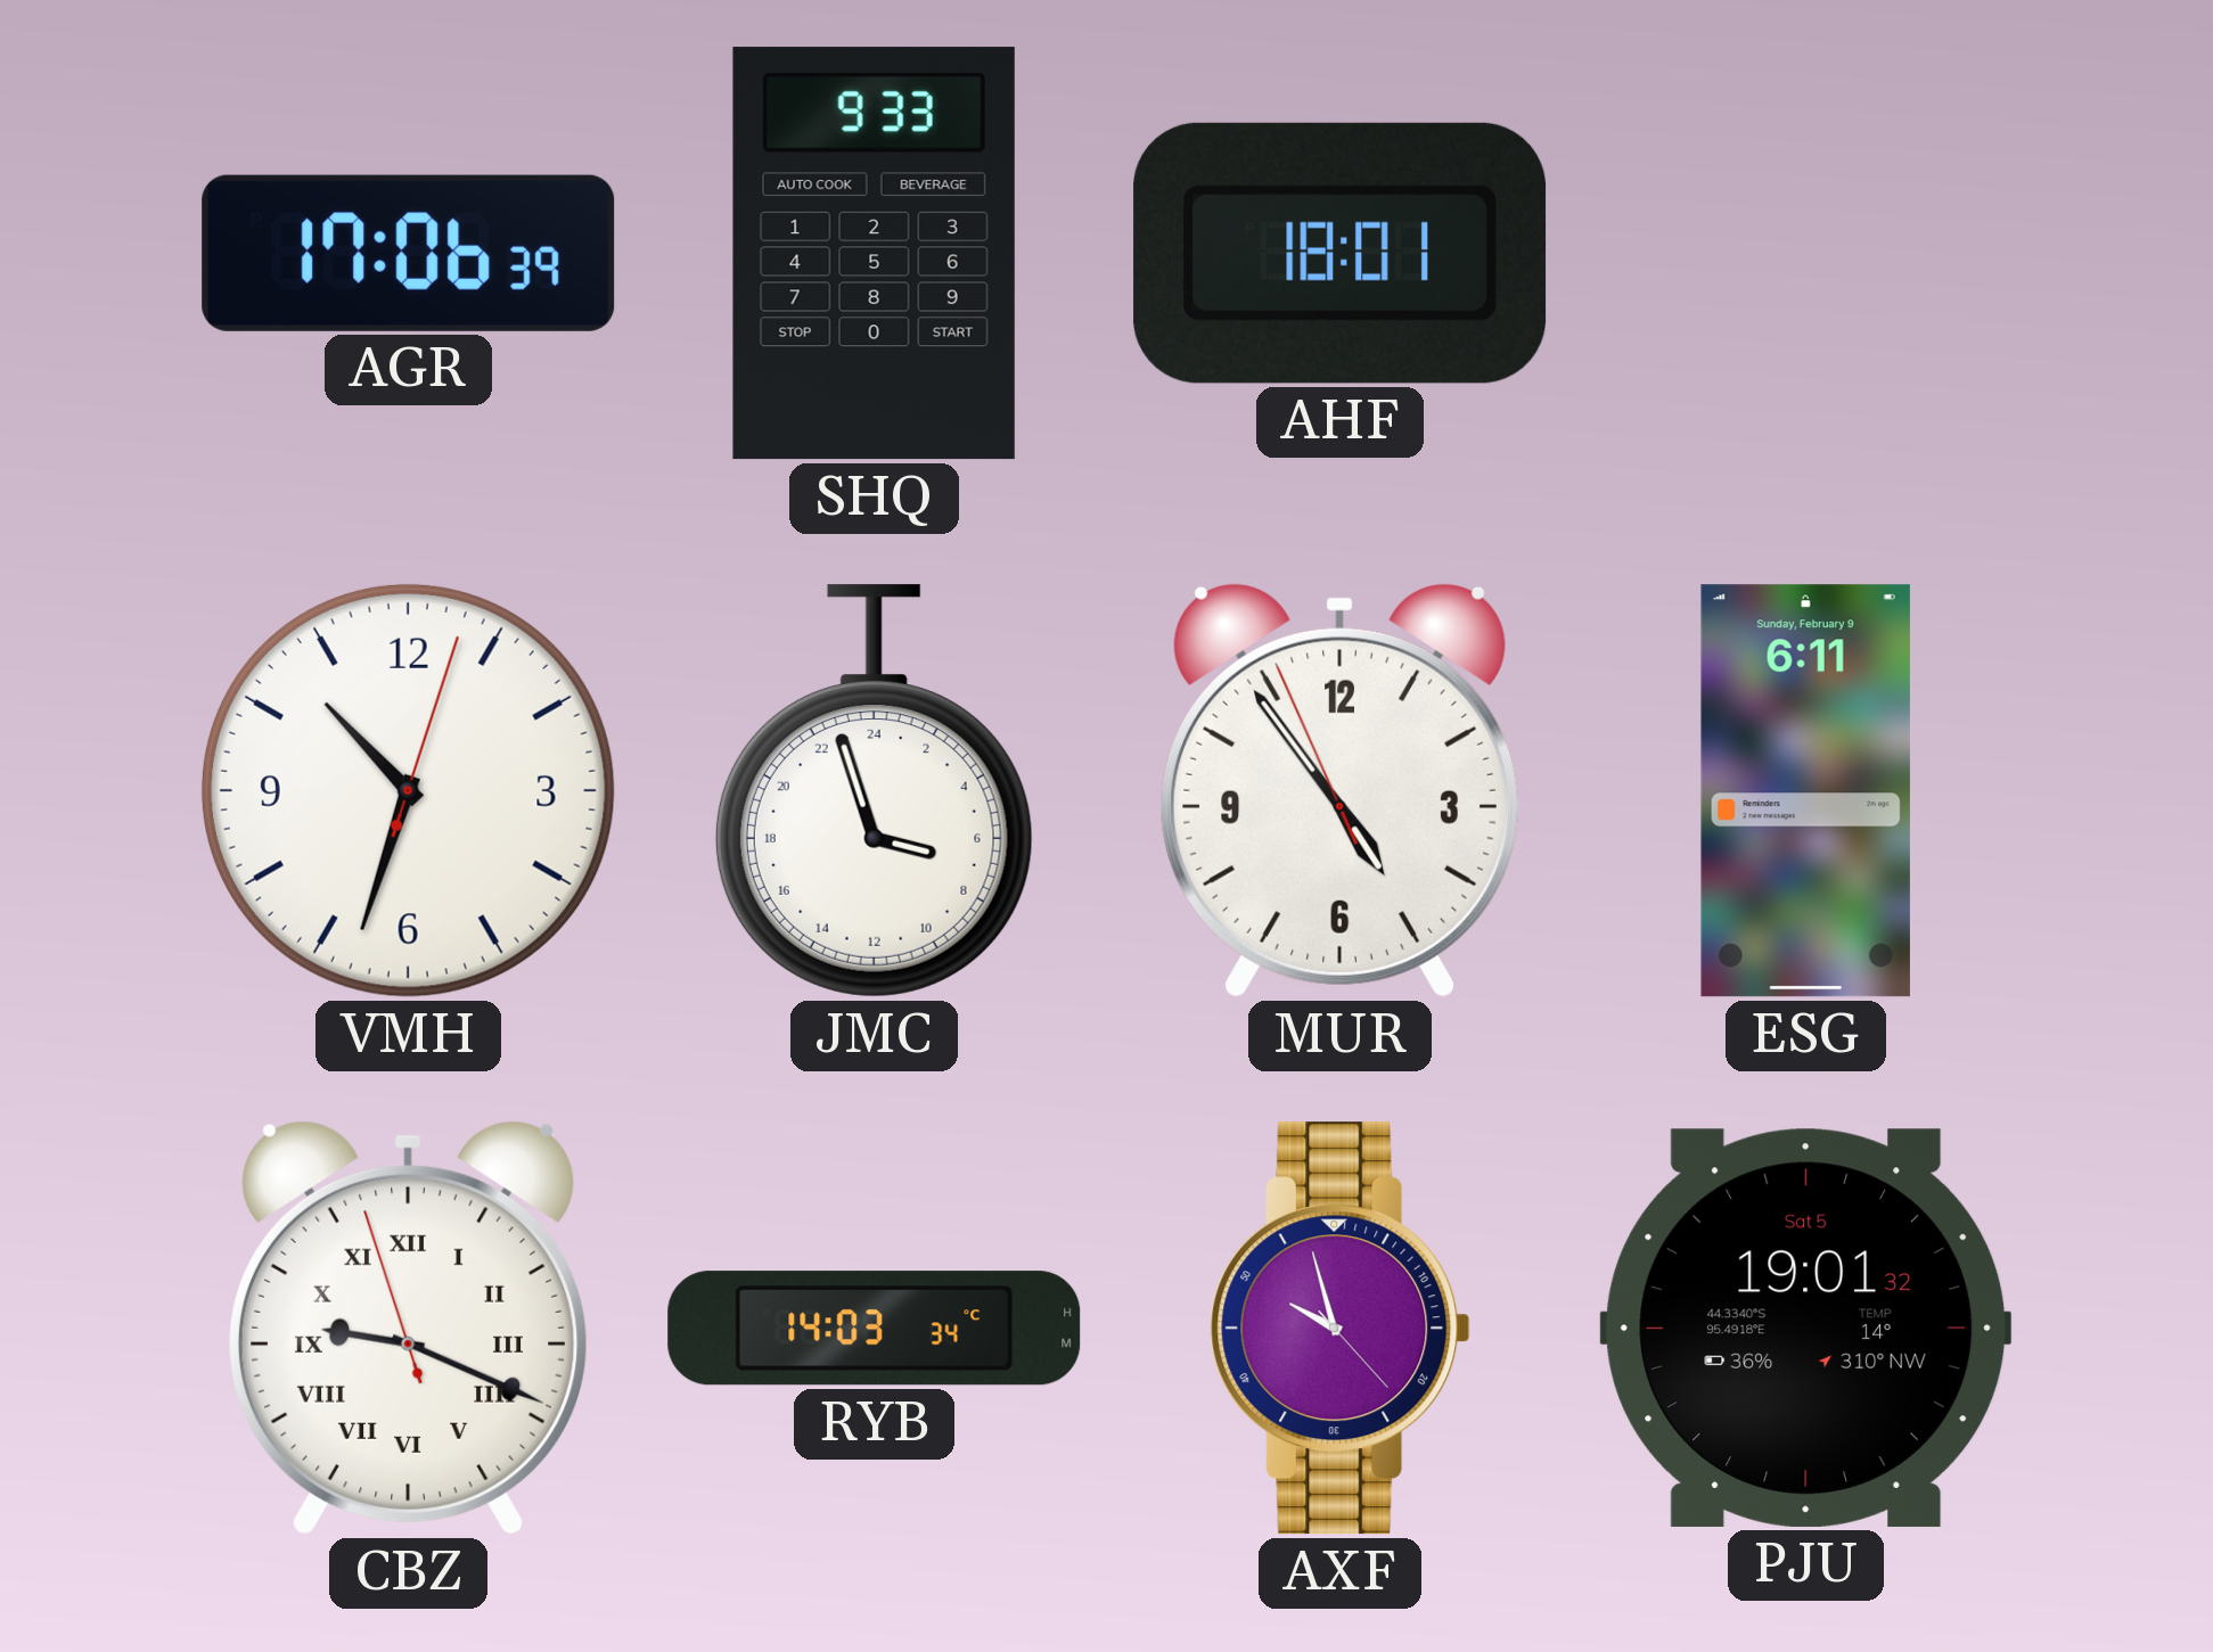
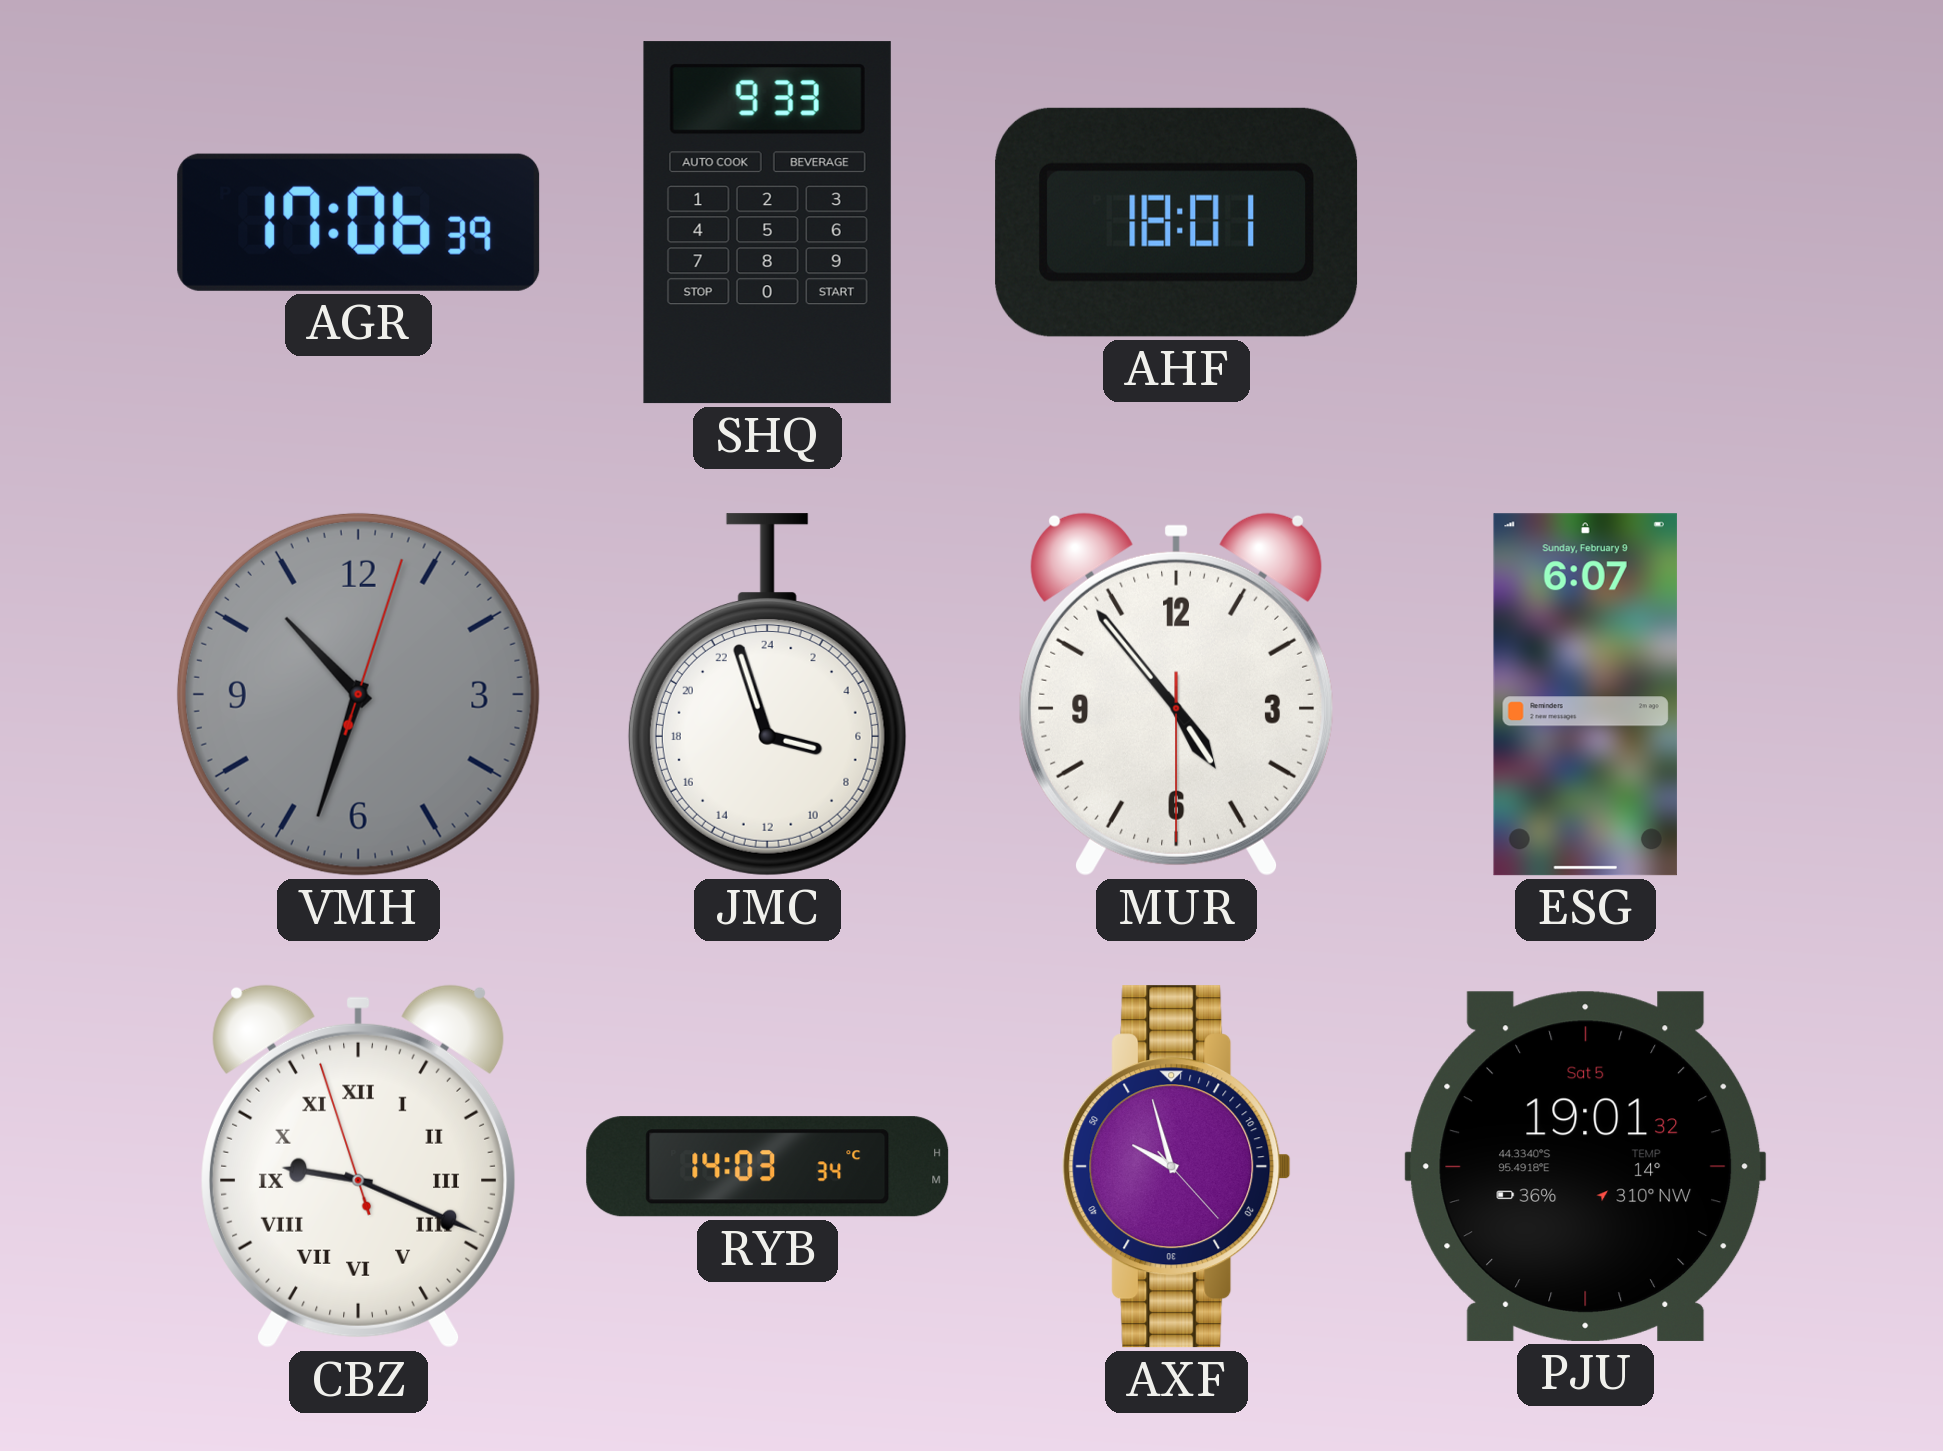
VMH dial: white -> grey
MUR: 4:53:56 -> 4:53:30
ESG: 6:11 -> 6:07
